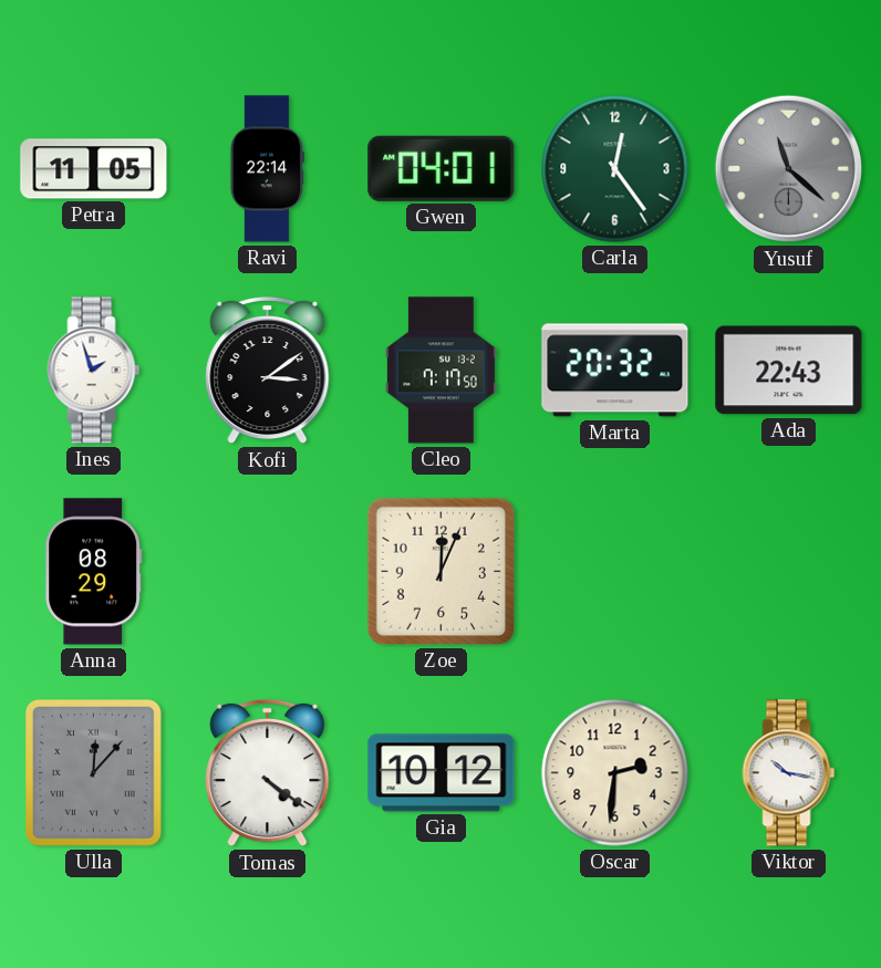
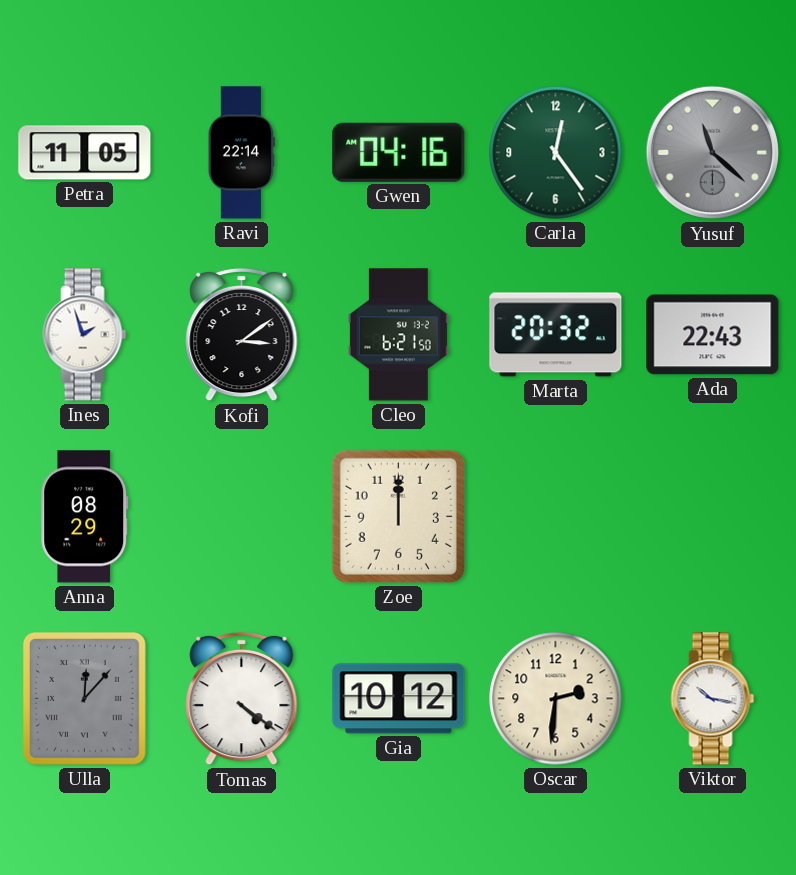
Gwen: 04:01 -> 04:16
Cleo: 7:17 -> 6:21
Zoe: 12:04 -> 12:00
